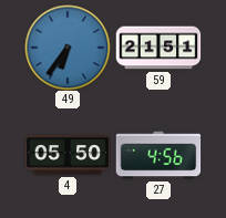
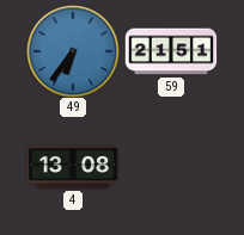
4: 05:50 -> 13:08
27: 4:56 -> none
